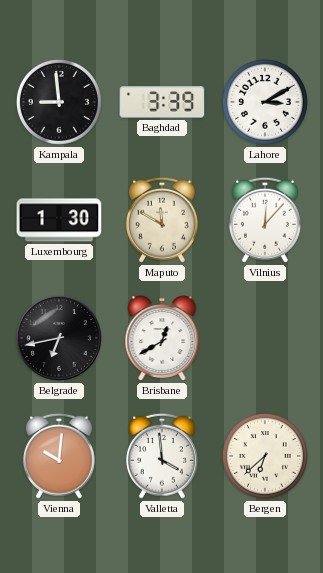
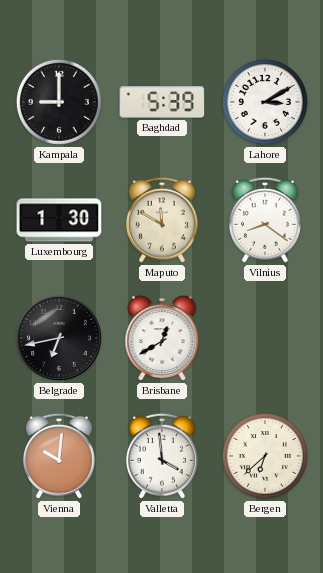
Kampala: 8:59 -> 9:00
Baghdad: 3:39 -> 5:39
Vilnius: 12:07 -> 8:21
